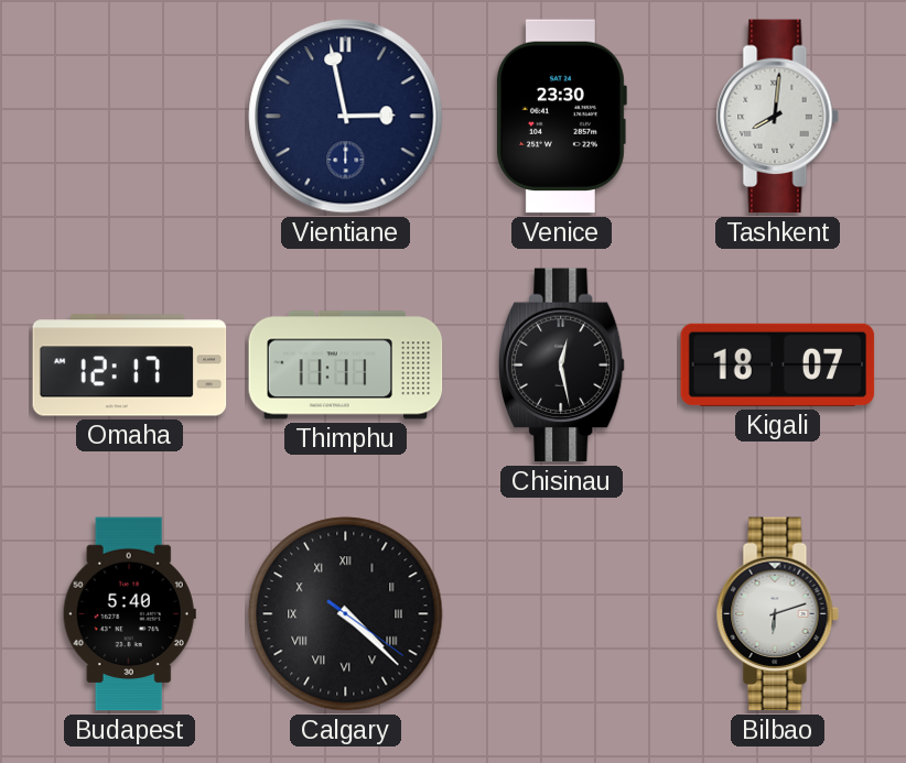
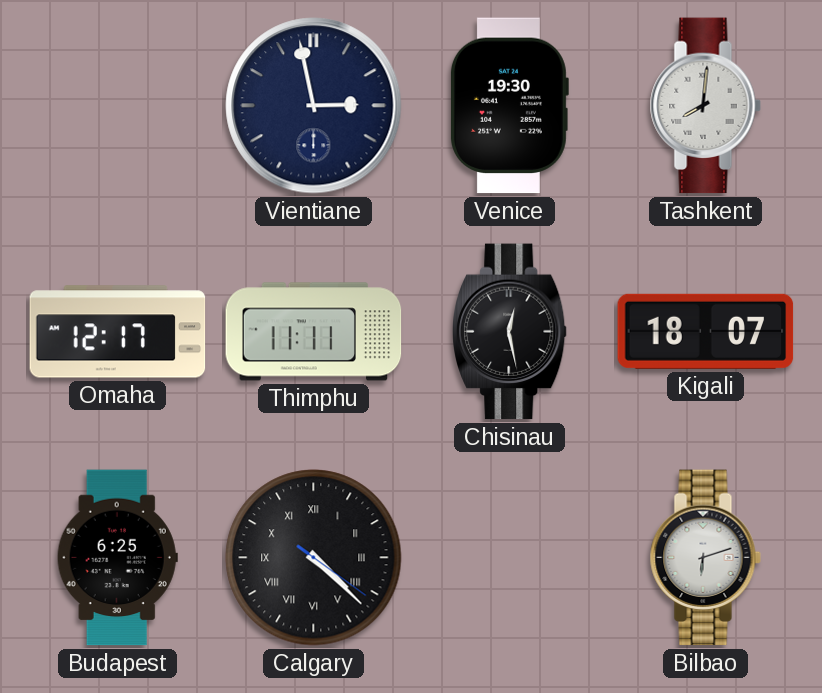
Venice: 23:30 -> 19:30
Budapest: 5:40 -> 6:25
